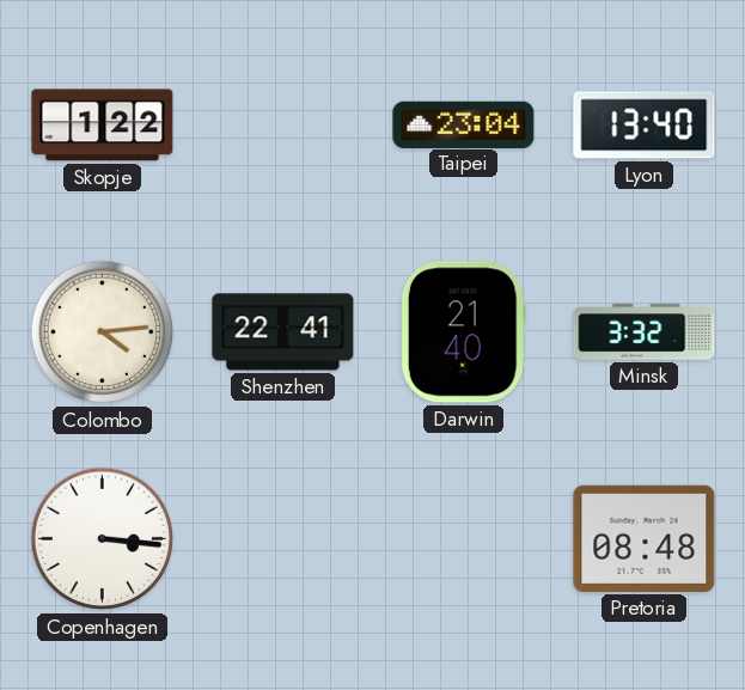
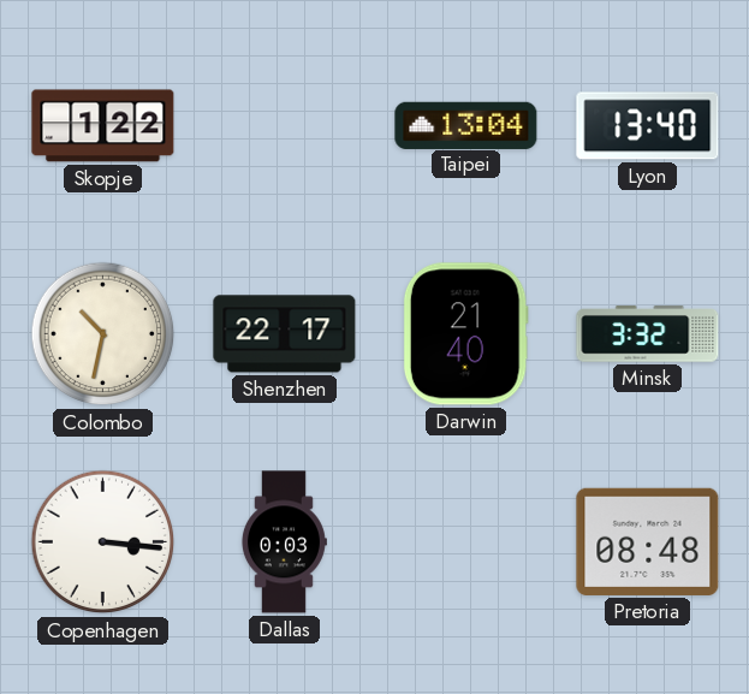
Taipei: 23:04 -> 13:04
Colombo: 4:14 -> 10:32
Shenzhen: 22:41 -> 22:17
Dallas: none -> 0:03
